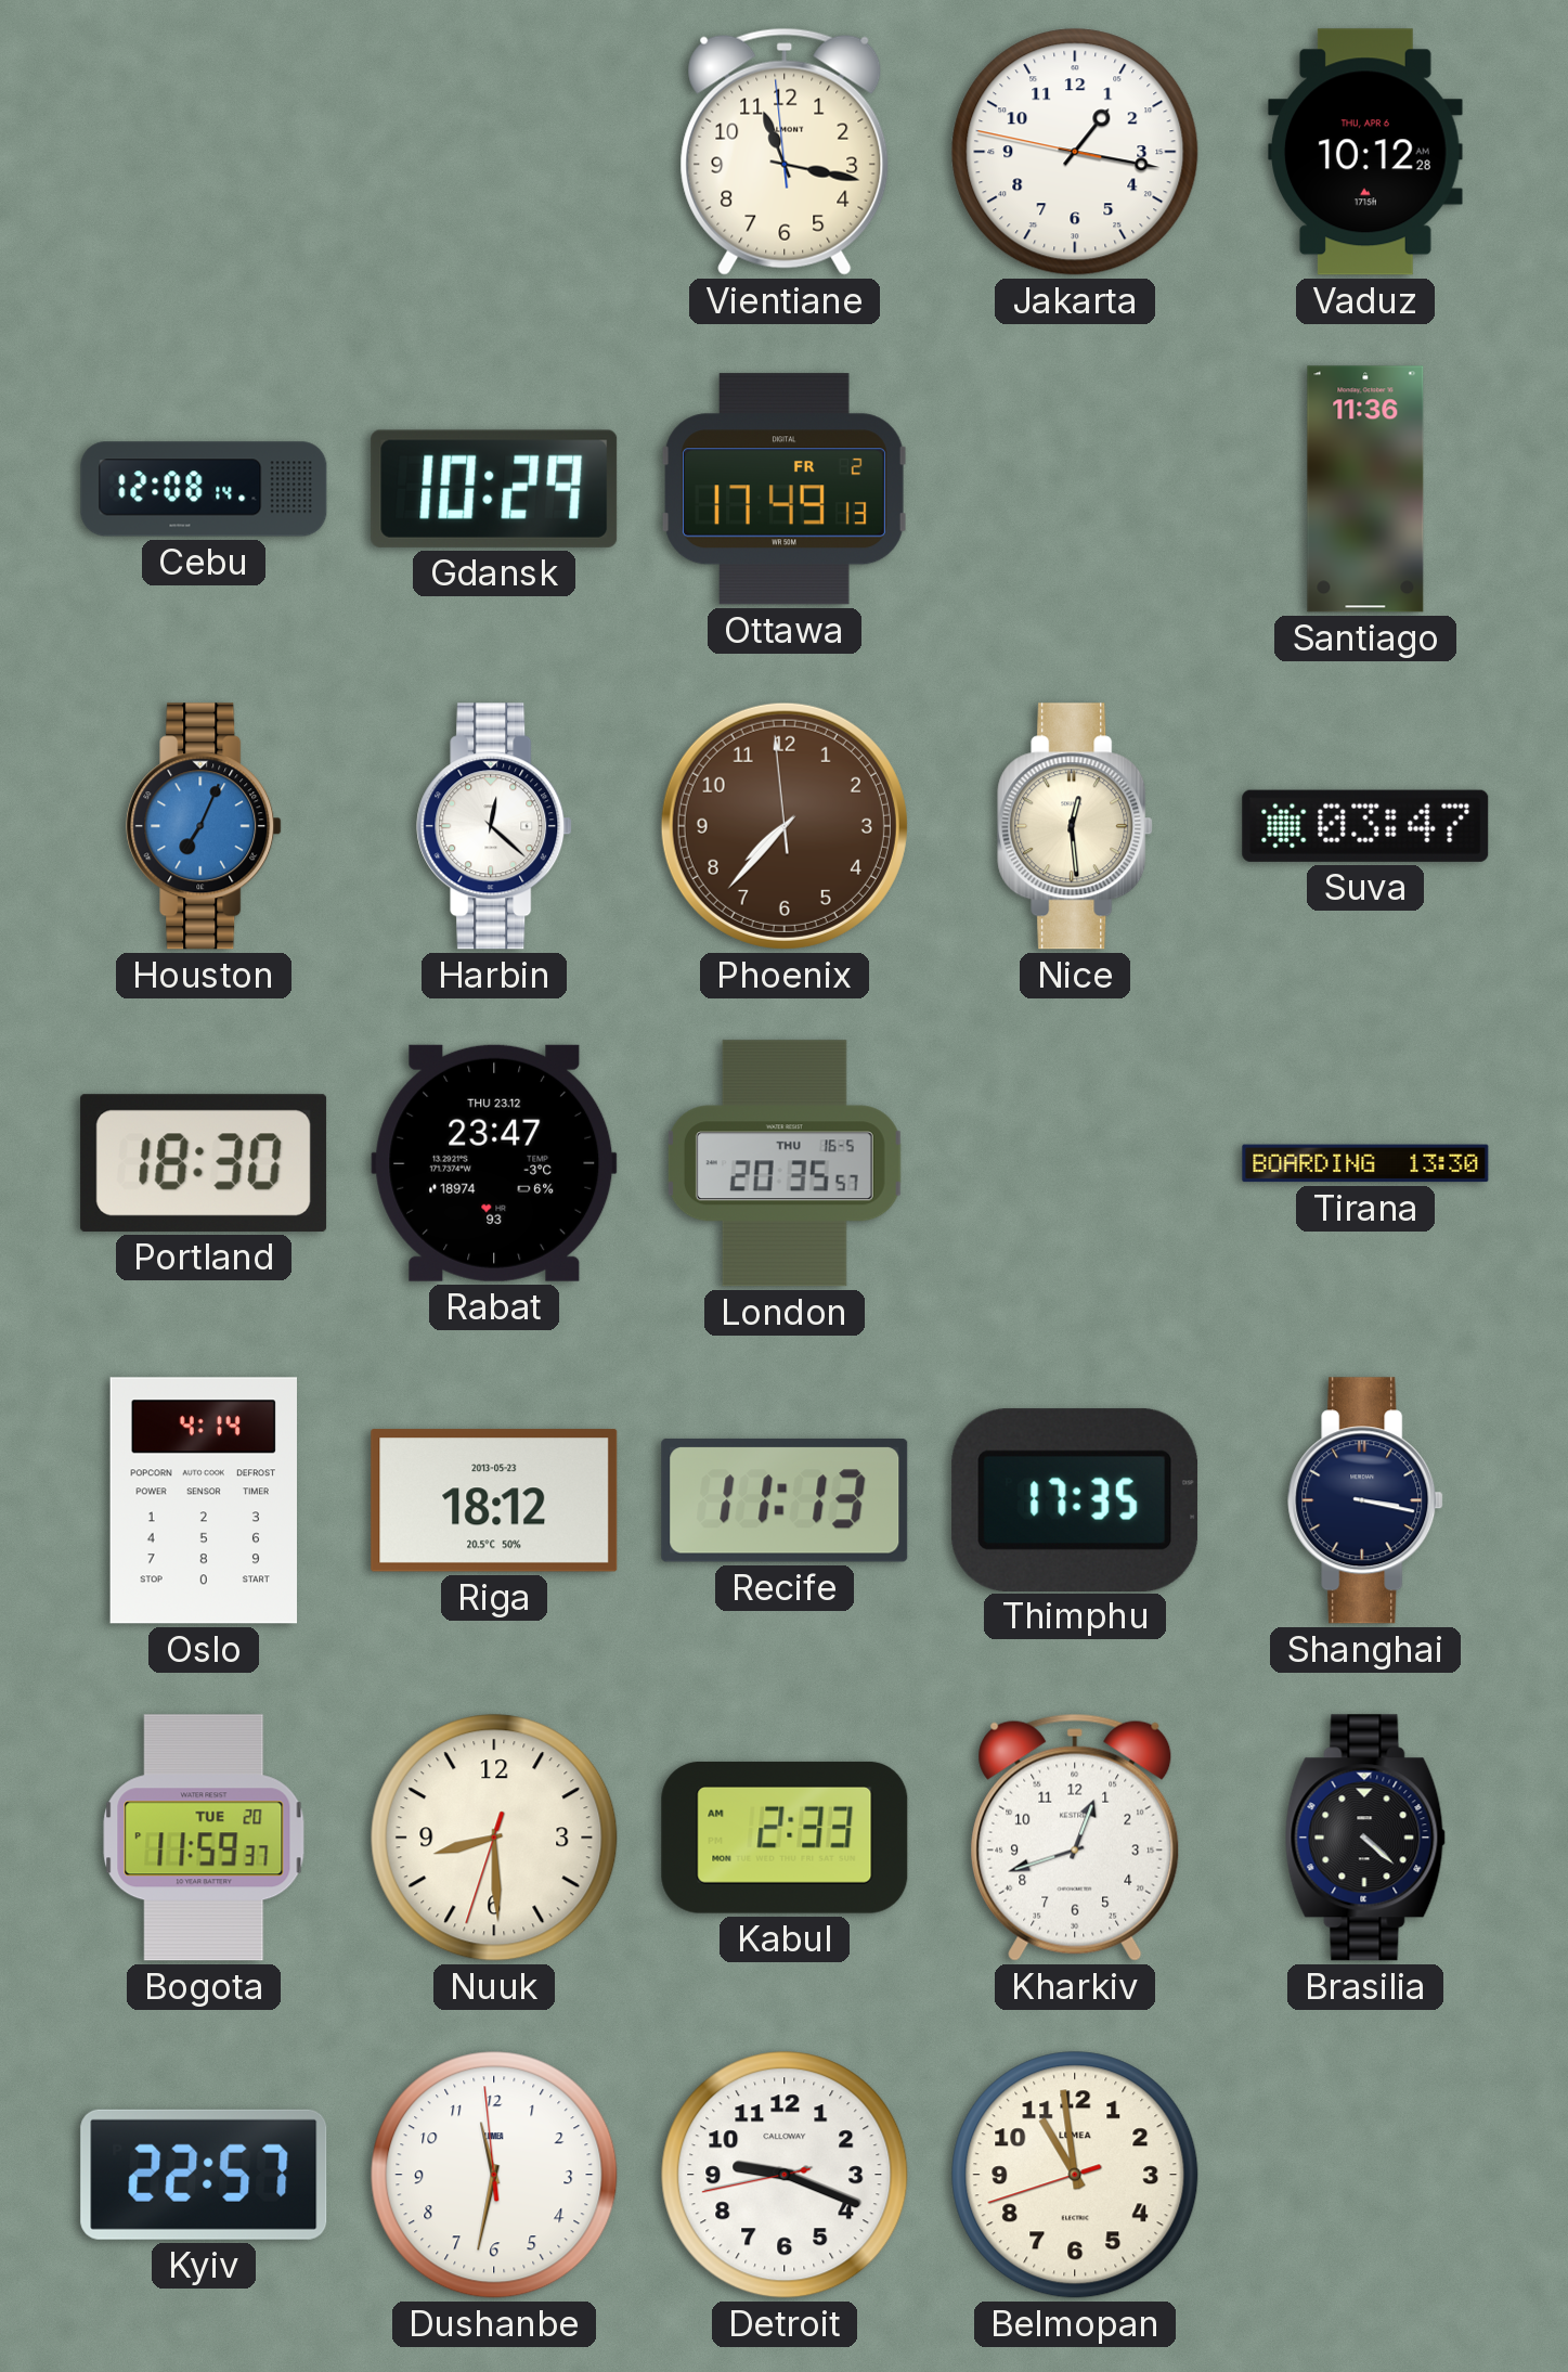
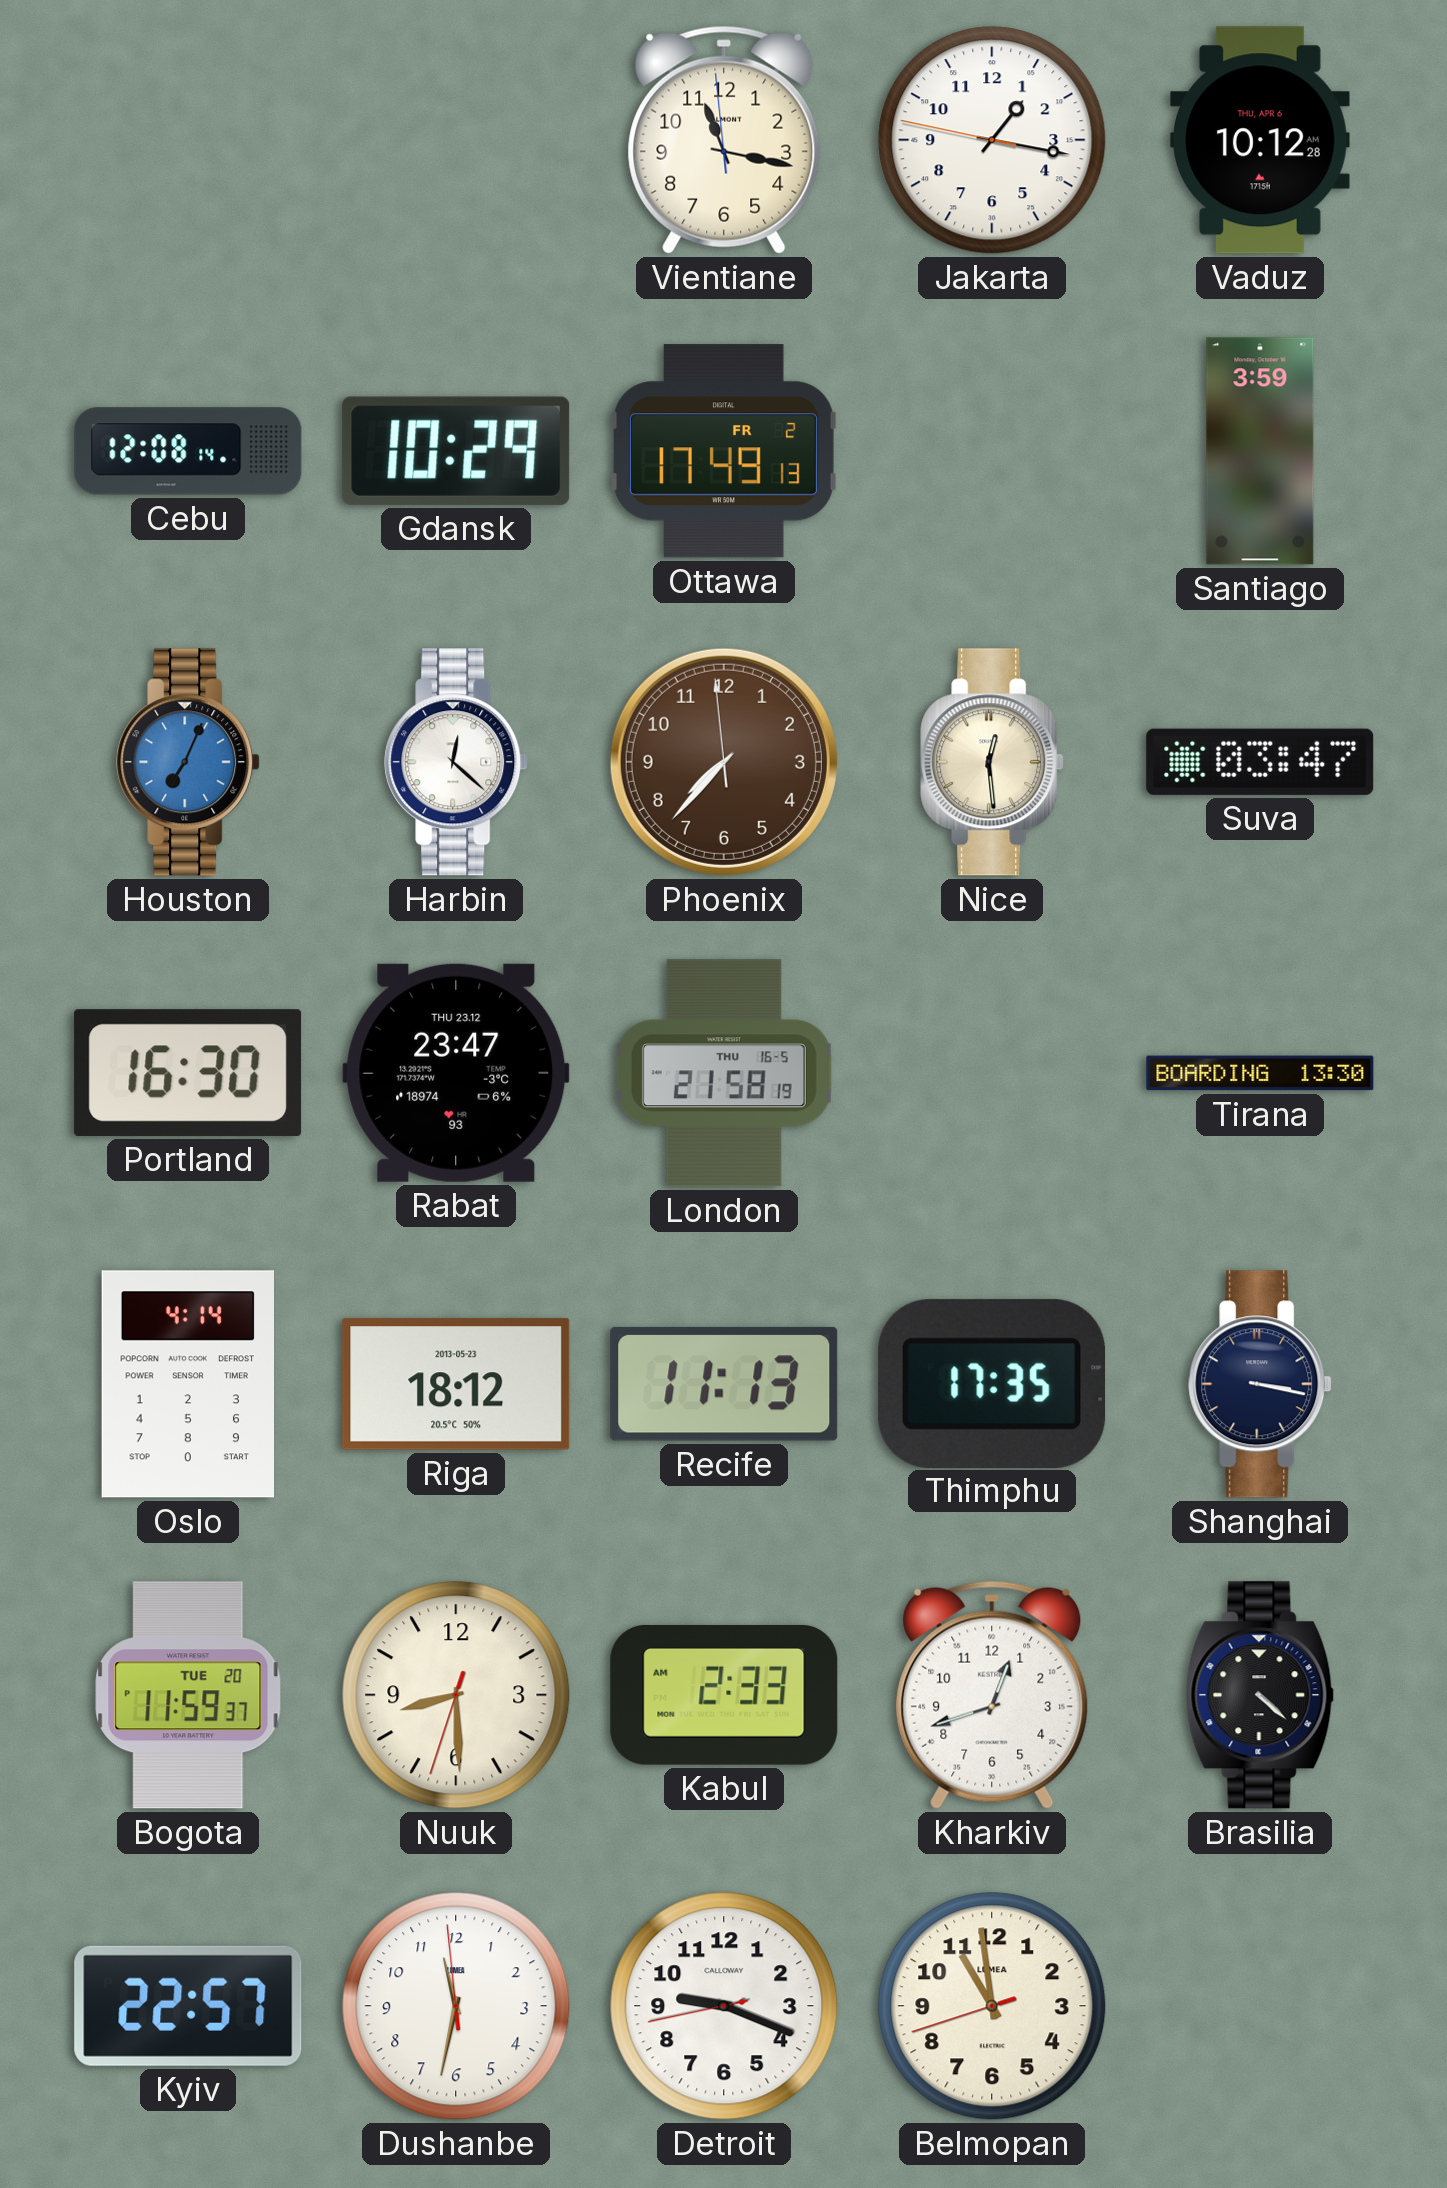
Santiago: 11:36 -> 3:59
Portland: 18:30 -> 16:30
London: 20:35 -> 21:58
